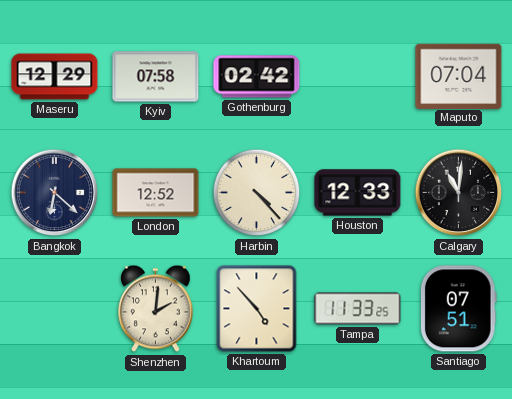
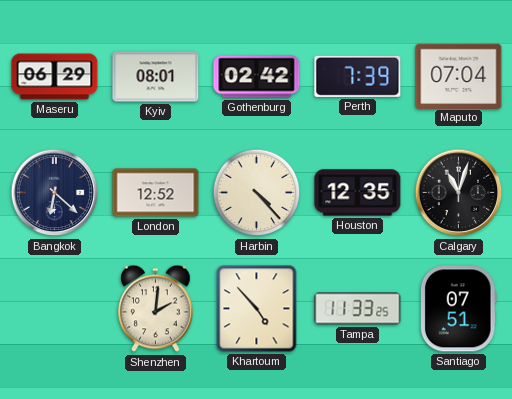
Maseru: 12:29 -> 06:29
Kyiv: 07:58 -> 08:01
Perth: none -> 7:39
Houston: 12:33 -> 12:35
Calgary: 11:01 -> 11:03
